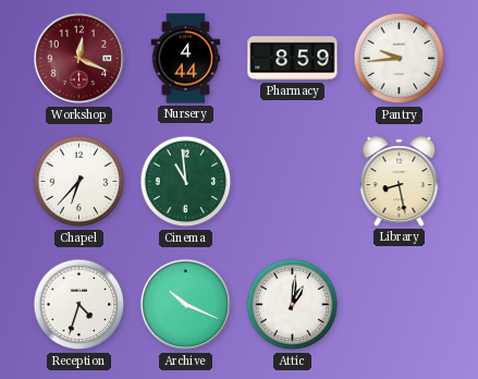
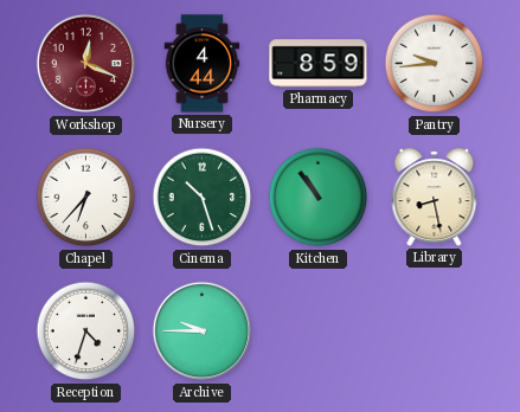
Cinema: 10:59 -> 10:27
Kitchen: none -> 10:54
Archive: 10:19 -> 9:45
Attic: 1:01 -> none
